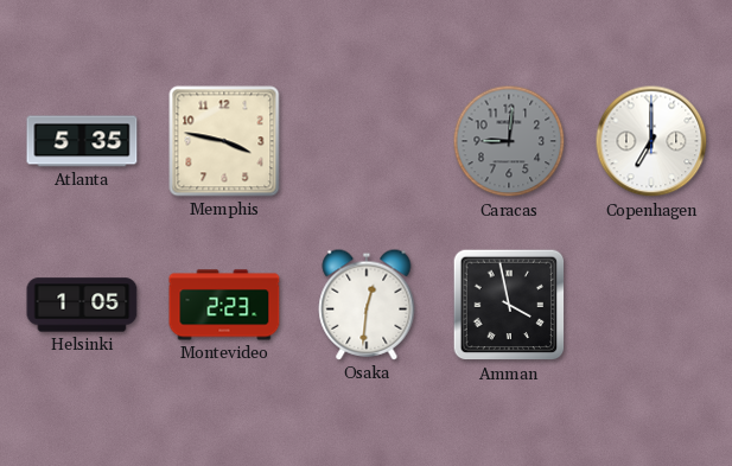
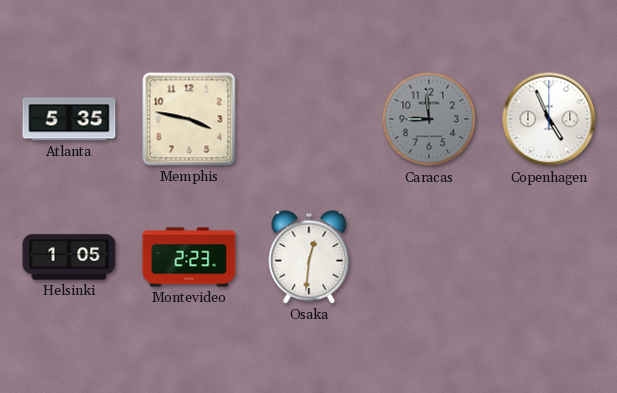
Caracas: 9:01 -> 8:59
Copenhagen: 7:00 -> 4:56
Amman: 3:58 -> none
